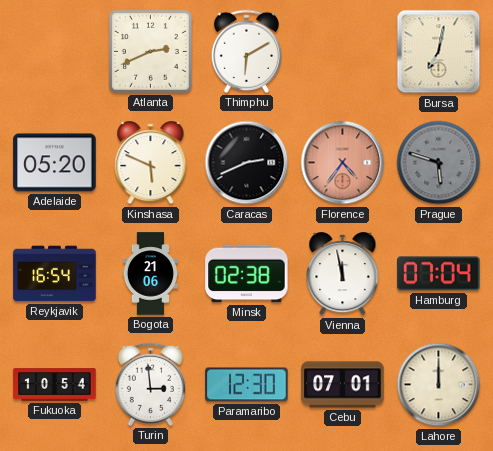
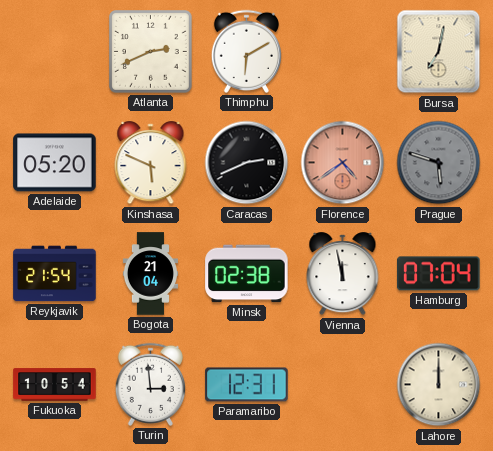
Florence: 4:36 -> 4:39
Reykjavik: 16:54 -> 21:54
Bogota: 21:06 -> 21:04
Paramaribo: 12:30 -> 12:31
Cebu: 07:01 -> none
